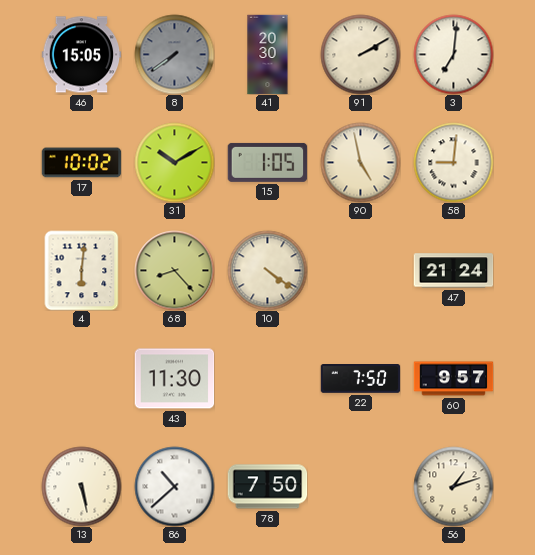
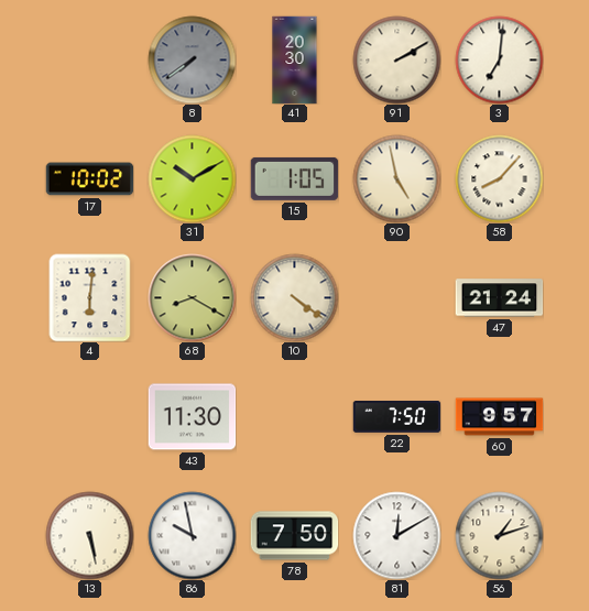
46: 15:05 -> none
58: 9:01 -> 8:07
68: 8:23 -> 8:20
86: 10:38 -> 9:58
81: none -> 12:10
